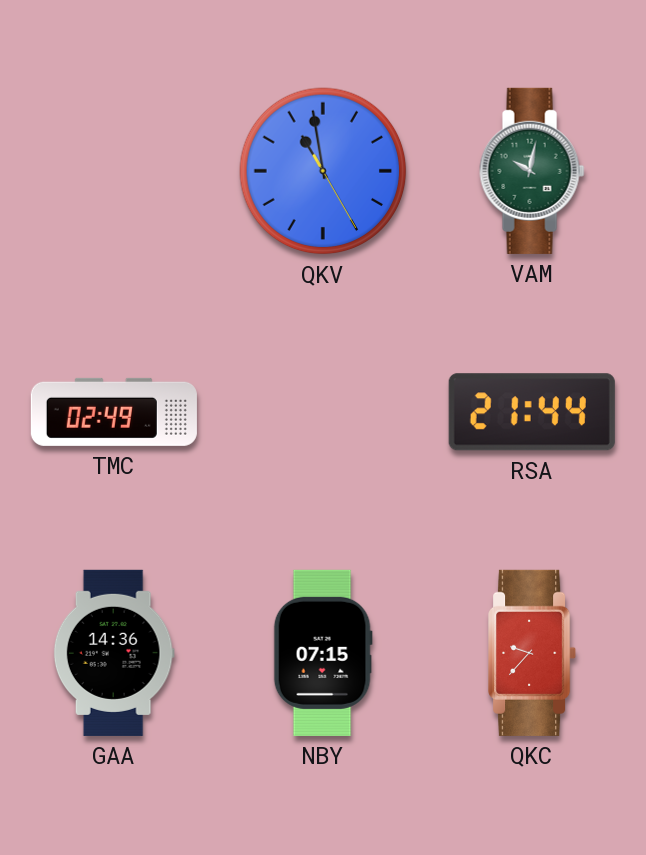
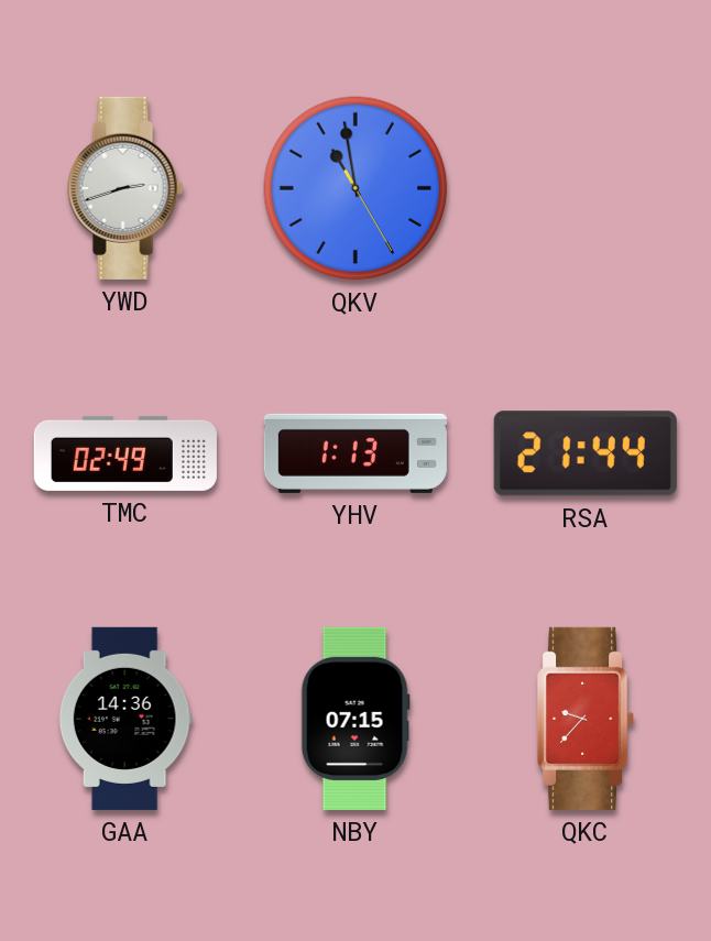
YWD: none -> 2:42
VAM: 10:02 -> none
YHV: none -> 1:13
